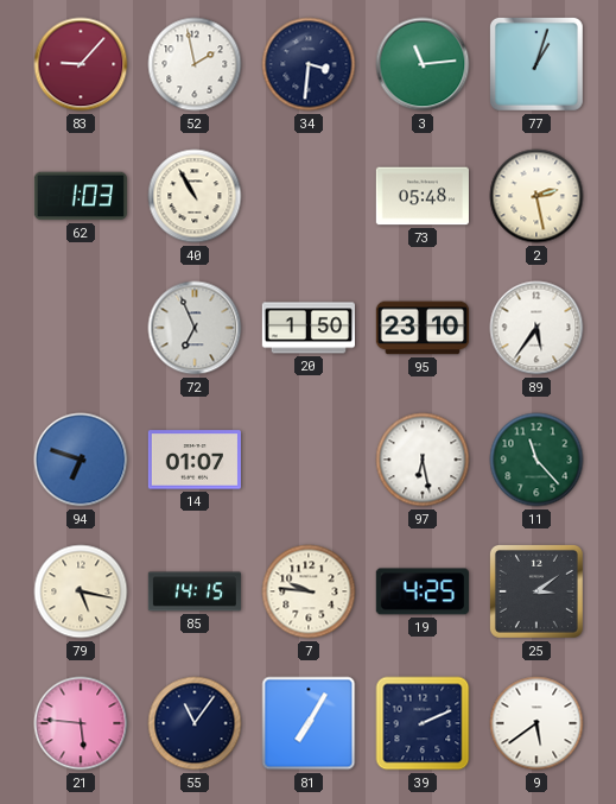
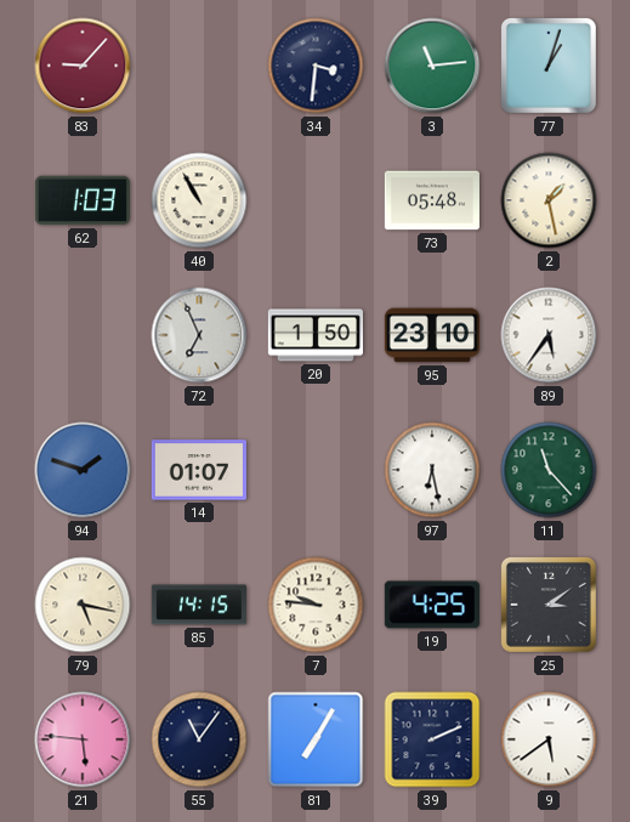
52: 1:58 -> none
2: 2:28 -> 1:28
94: 6:48 -> 1:48
